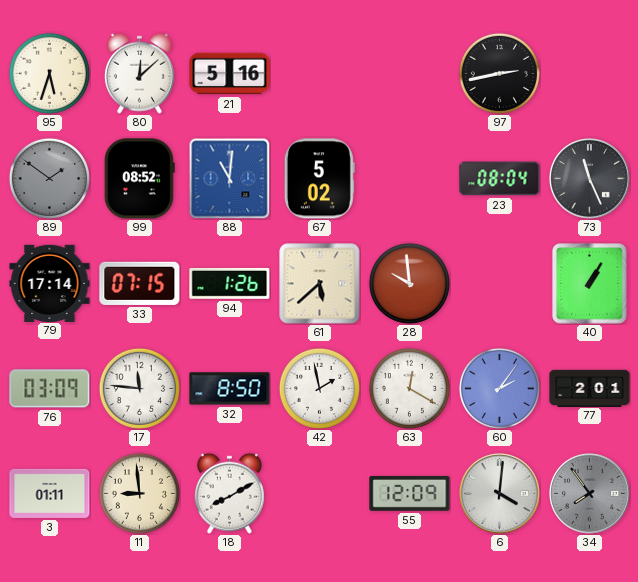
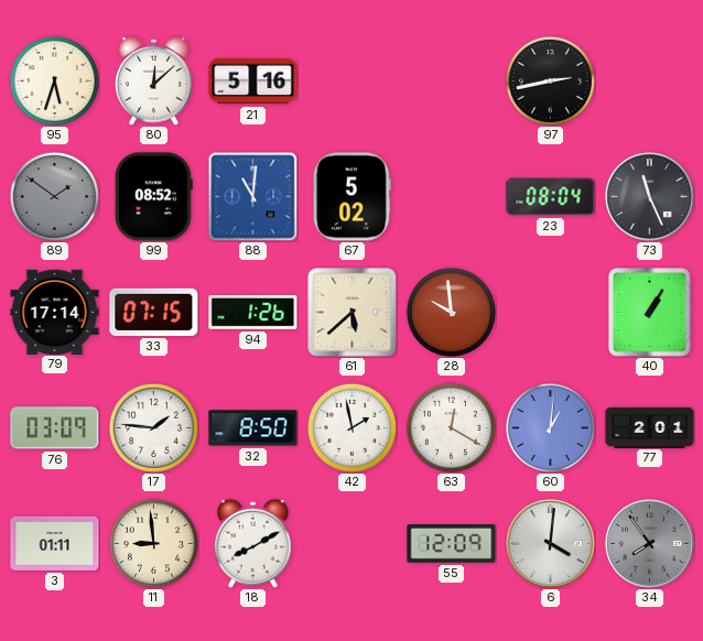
17: 11:46 -> 1:46
60: 2:06 -> 1:01
